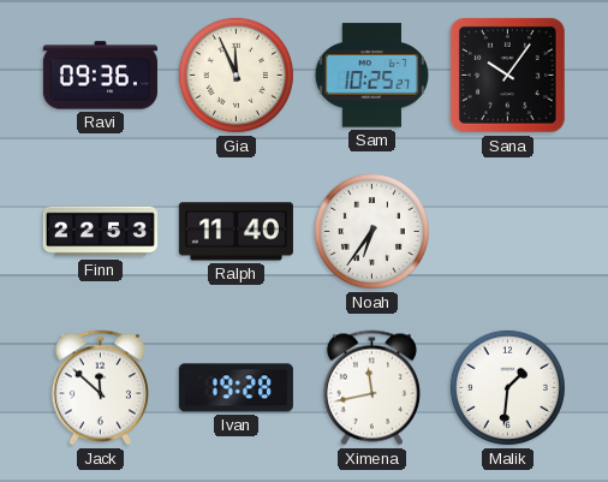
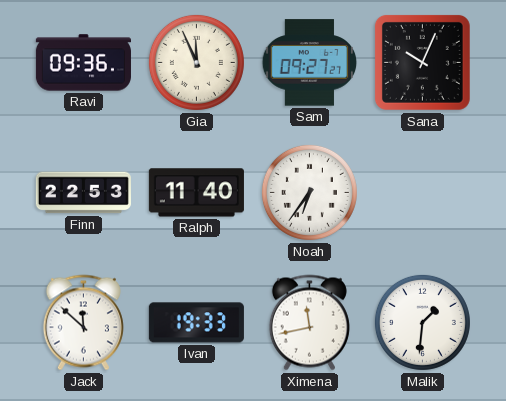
Sam: 10:25 -> 09:27
Sana: 10:06 -> 10:04
Ivan: 19:28 -> 19:33
